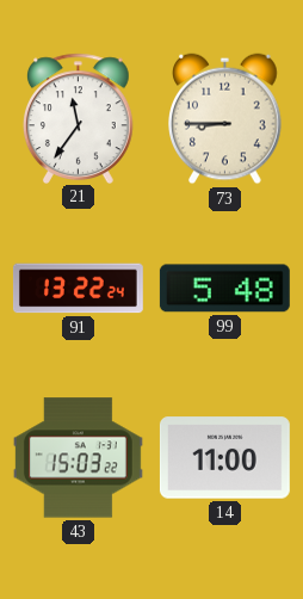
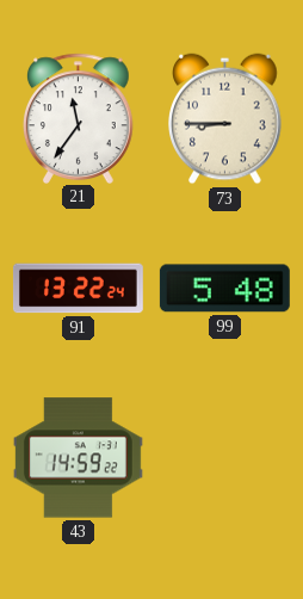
43: 15:03 -> 14:59
14: 11:00 -> none
